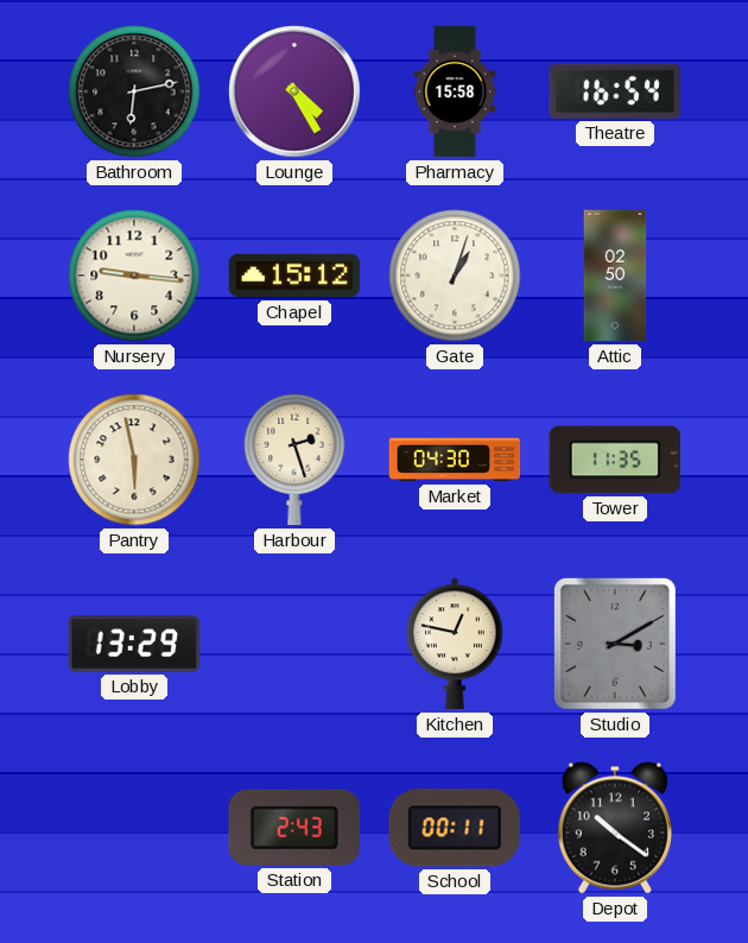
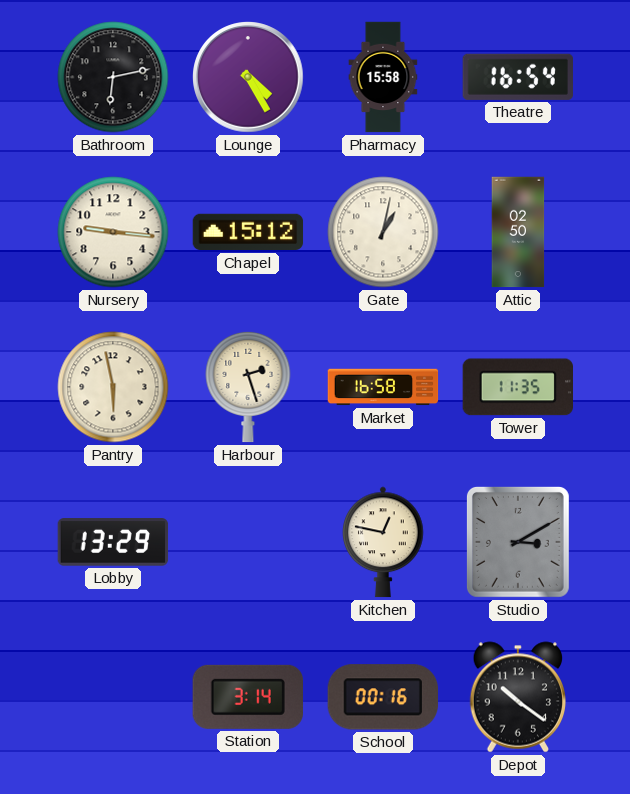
Gate: 1:03 -> 1:02
Market: 04:30 -> 16:58
Station: 2:43 -> 3:14
School: 00:11 -> 00:16
